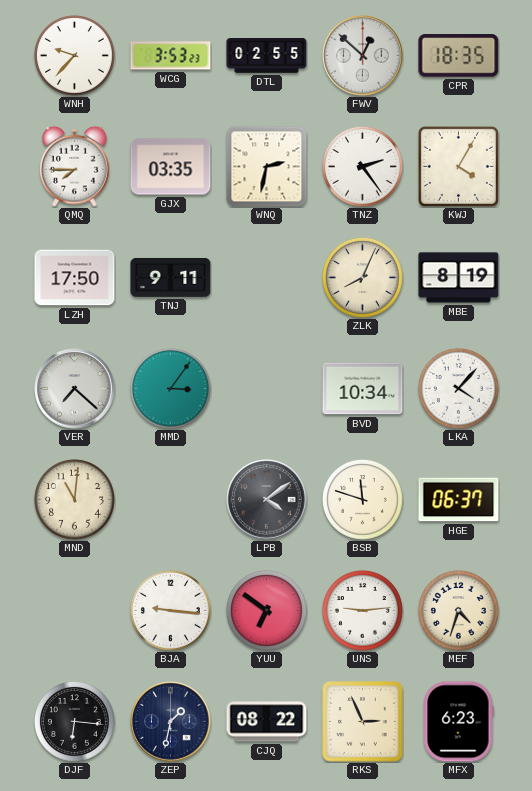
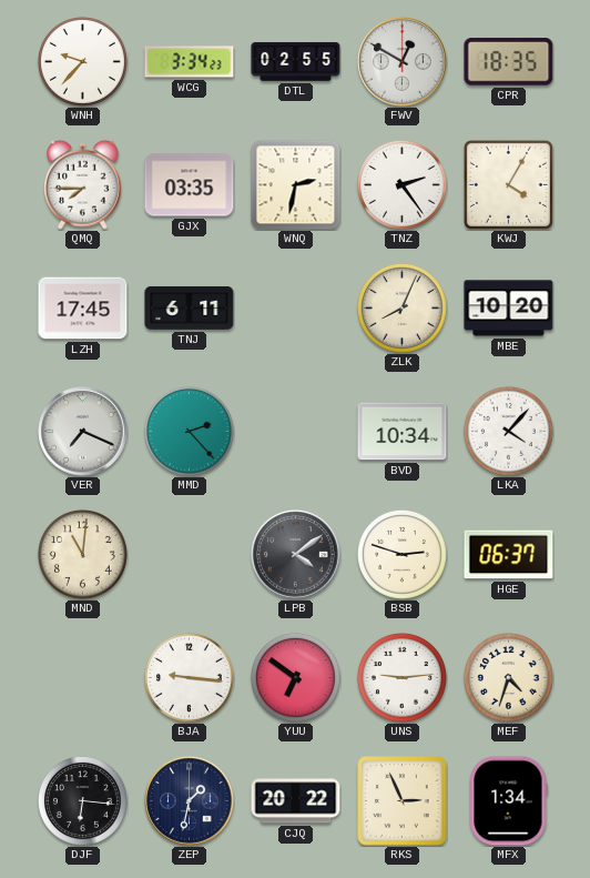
WCG: 3:53 -> 3:34
FWV: 12:52 -> 12:50
LZH: 17:50 -> 17:45
TNJ: 9:11 -> 6:11
MBE: 8:19 -> 10:20
VER: 7:22 -> 7:19
MMD: 3:06 -> 2:23
BSB: 11:48 -> 2:48
CJQ: 08:22 -> 20:22
MFX: 6:23 -> 1:34
